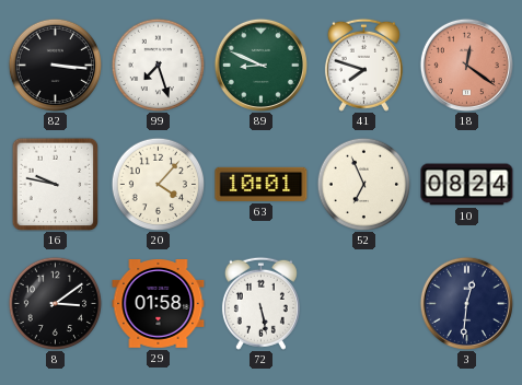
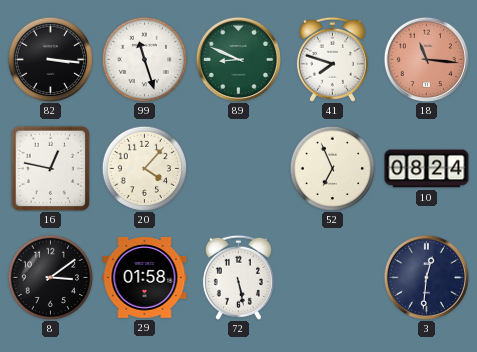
99: 7:27 -> 11:27
18: 12:21 -> 11:16
16: 9:47 -> 12:47
63: 10:01 -> none
